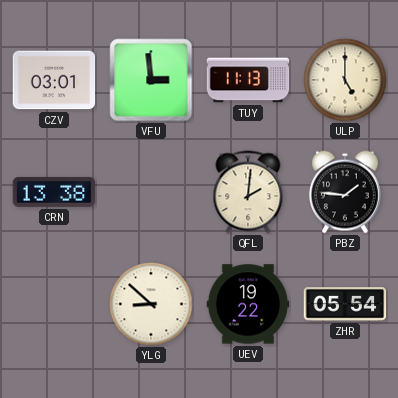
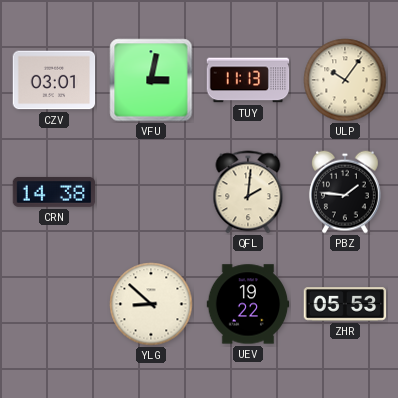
VFU: 2:59 -> 3:02
ULP: 5:00 -> 10:06
CRN: 13:38 -> 14:38
ZHR: 05:54 -> 05:53
